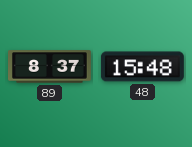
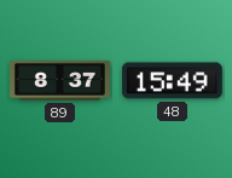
48: 15:48 -> 15:49
